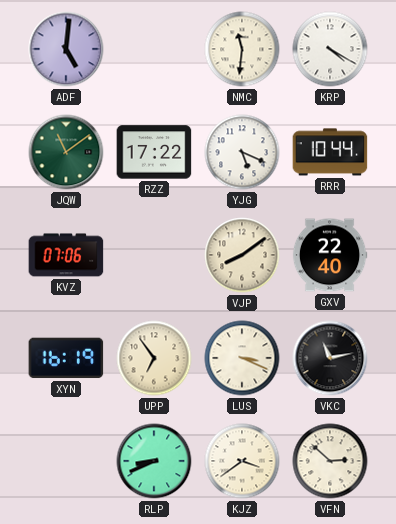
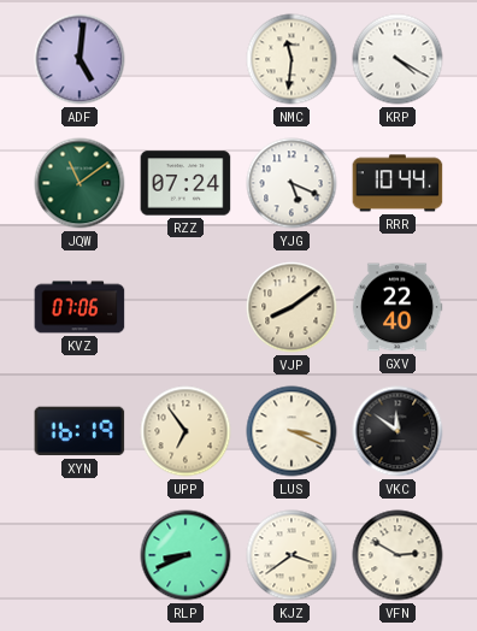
RZZ: 17:22 -> 07:24
VKC: 11:13 -> 11:51
VFN: 2:52 -> 2:50
